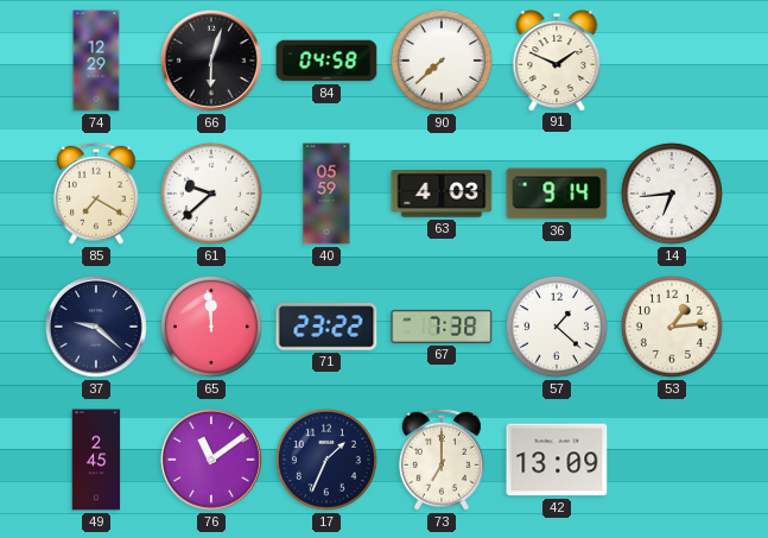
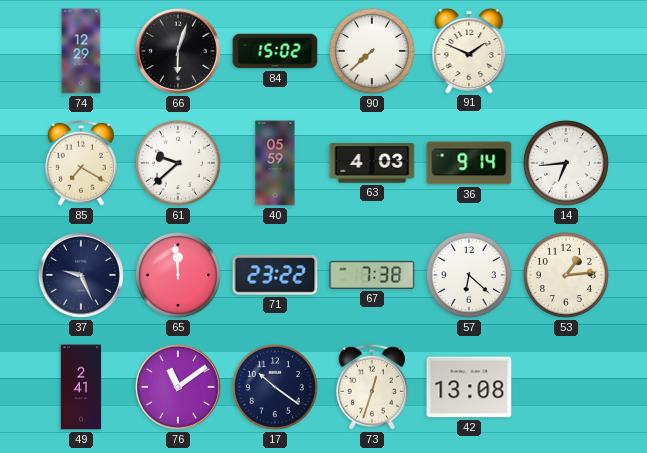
84: 04:58 -> 15:02
37: 9:22 -> 9:26
57: 1:22 -> 6:22
49: 2:45 -> 2:41
17: 1:34 -> 10:21
73: 7:00 -> 12:33
42: 13:09 -> 13:08
